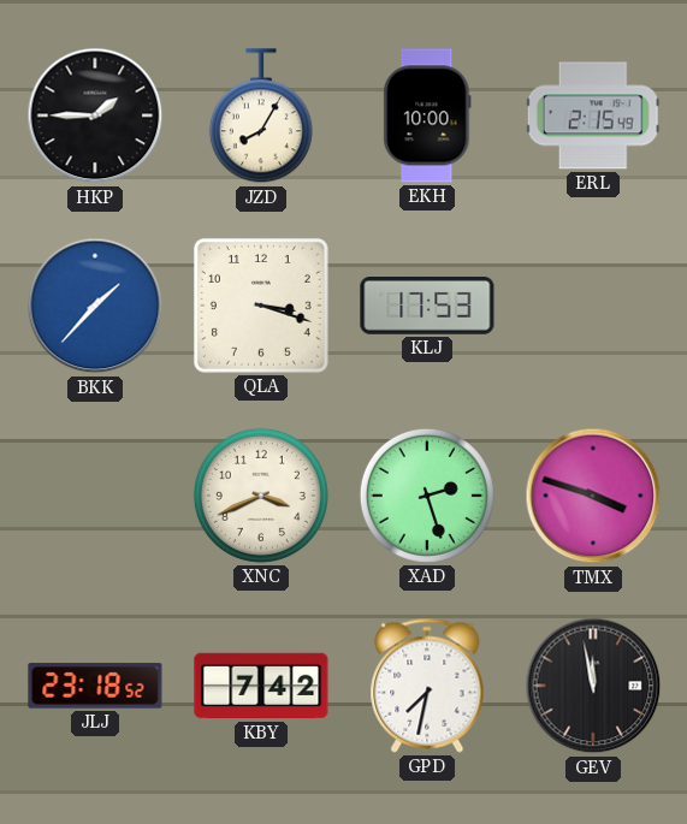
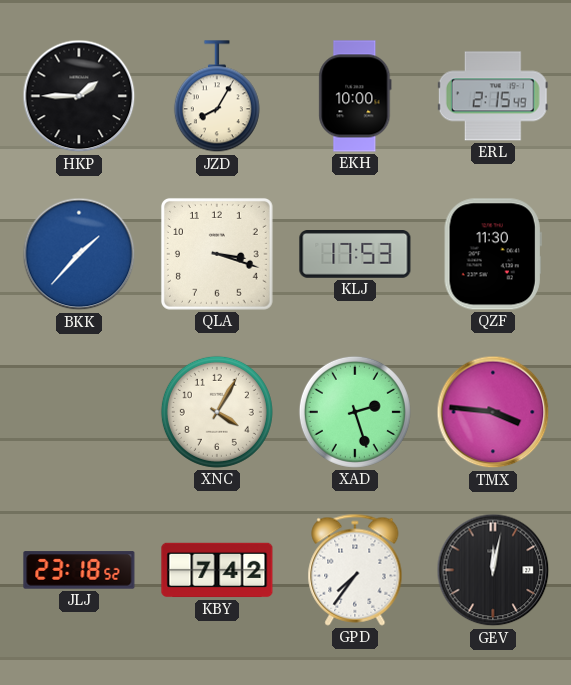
QZF: none -> 11:30
XNC: 3:41 -> 4:05
TMX: 3:48 -> 3:46
GPD: 7:32 -> 7:36
GEV: 11:58 -> 12:02
